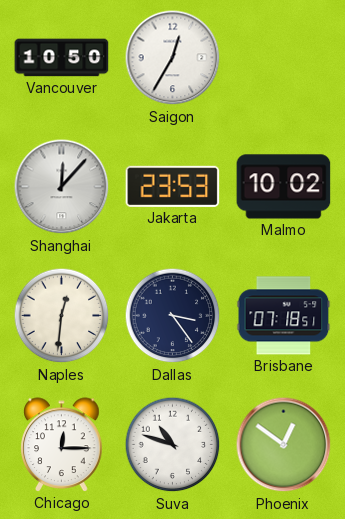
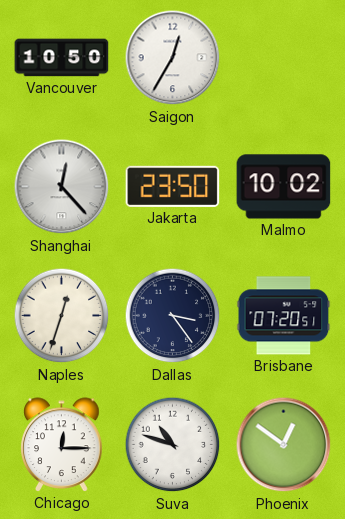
Shanghai: 12:07 -> 12:23
Jakarta: 23:53 -> 23:50
Naples: 12:31 -> 12:33
Brisbane: 07:18 -> 07:20
